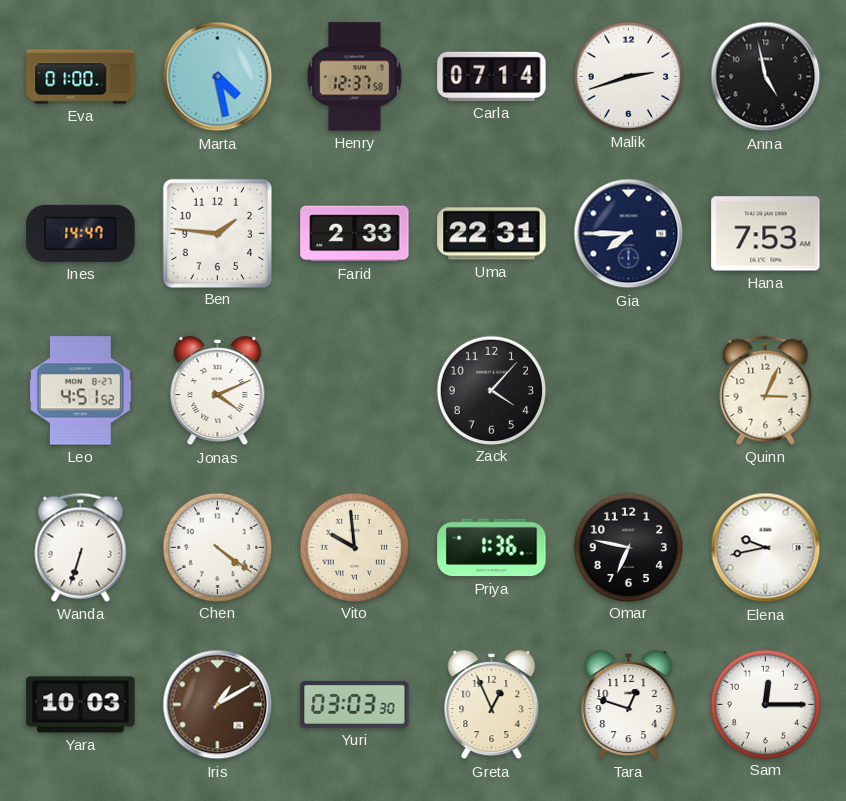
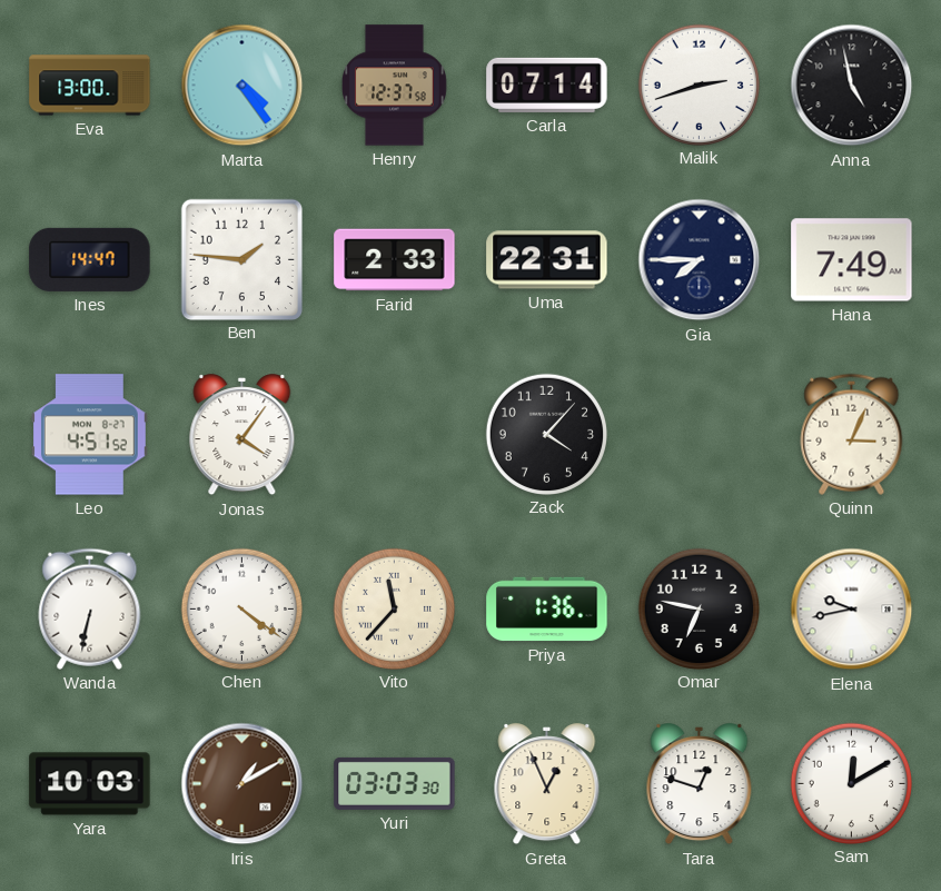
Eva: 01:00 -> 13:00
Marta: 4:28 -> 4:24
Hana: 7:53 -> 7:49
Jonas: 4:11 -> 4:06
Wanda: 6:33 -> 6:32
Vito: 9:59 -> 11:37
Sam: 12:15 -> 12:10
